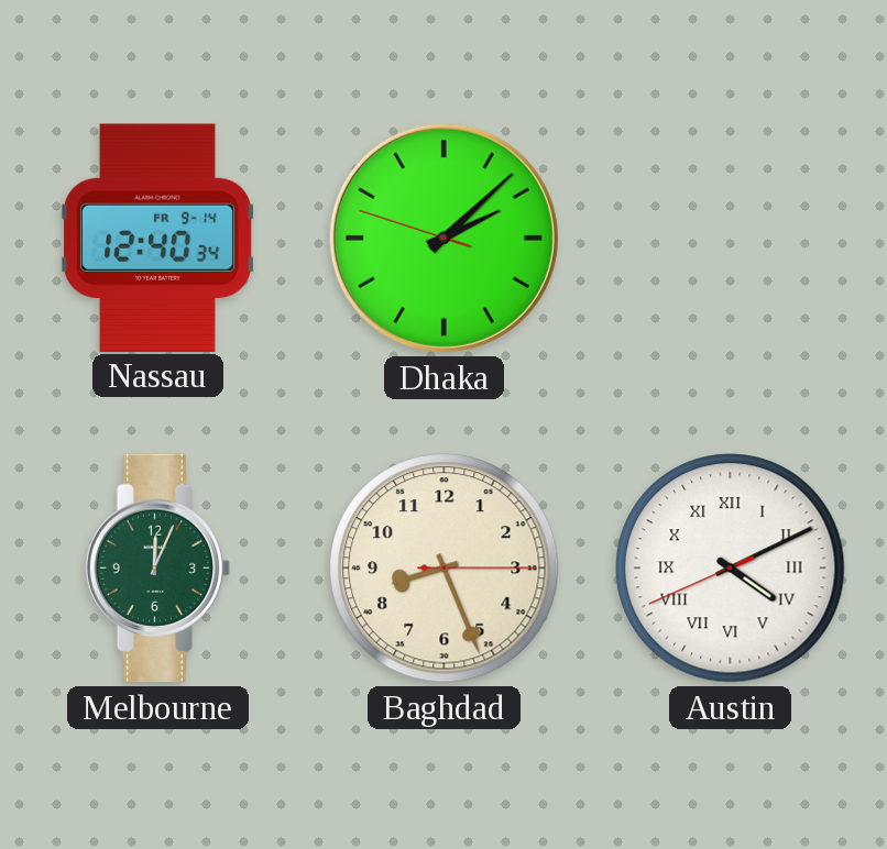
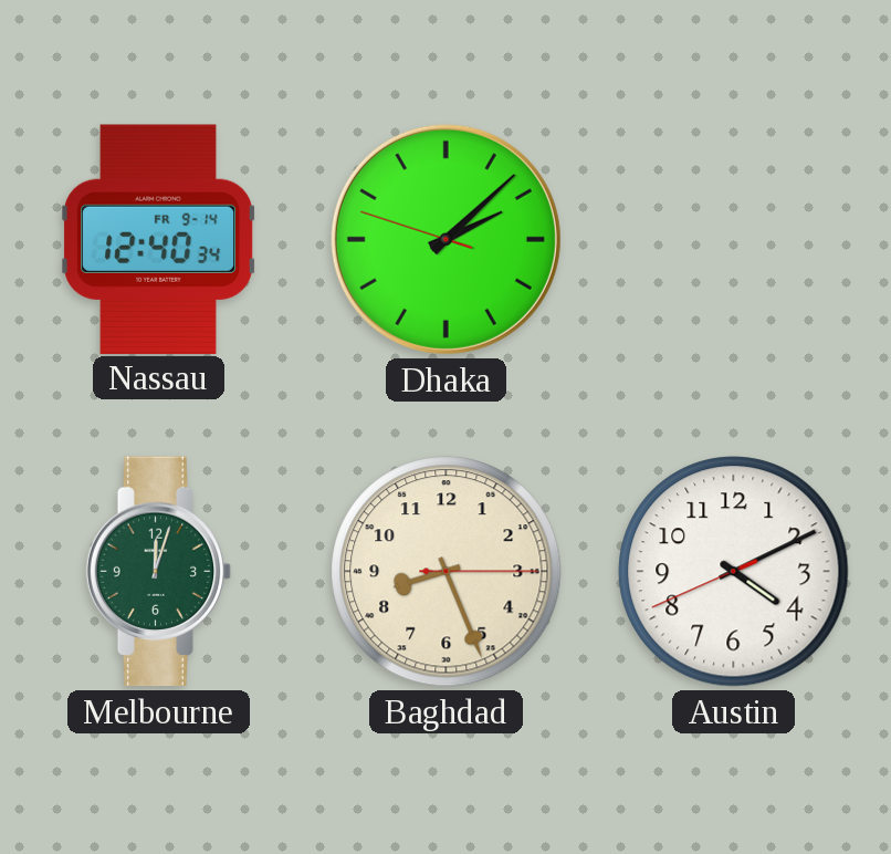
Melbourne: 12:04 -> 12:03
Austin numerals: Roman -> Arabic
